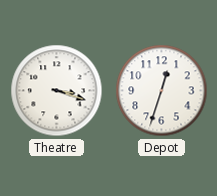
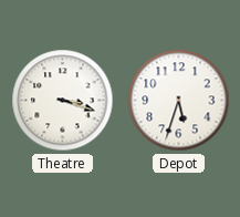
Depot: 12:33 -> 5:33
